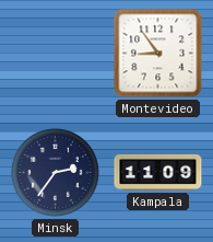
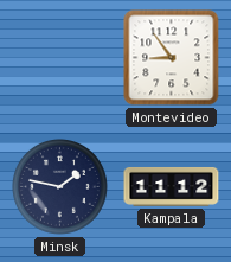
Minsk: 2:36 -> 1:47
Kampala: 11:09 -> 11:12
